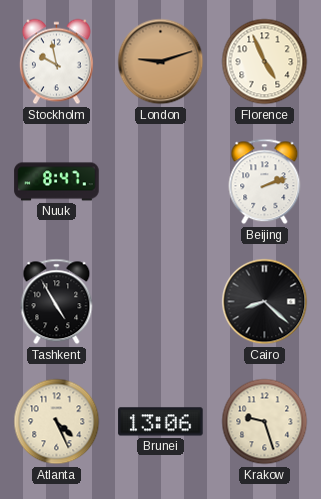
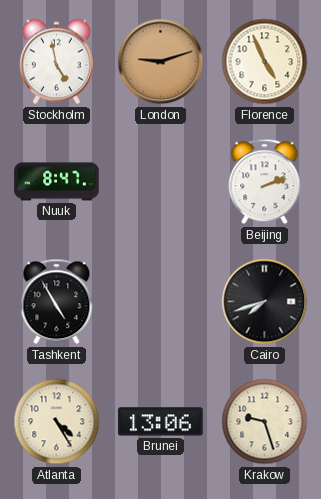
Stockholm: 9:58 -> 4:58
Cairo: 8:22 -> 7:42
Atlanta: 4:26 -> 4:25
